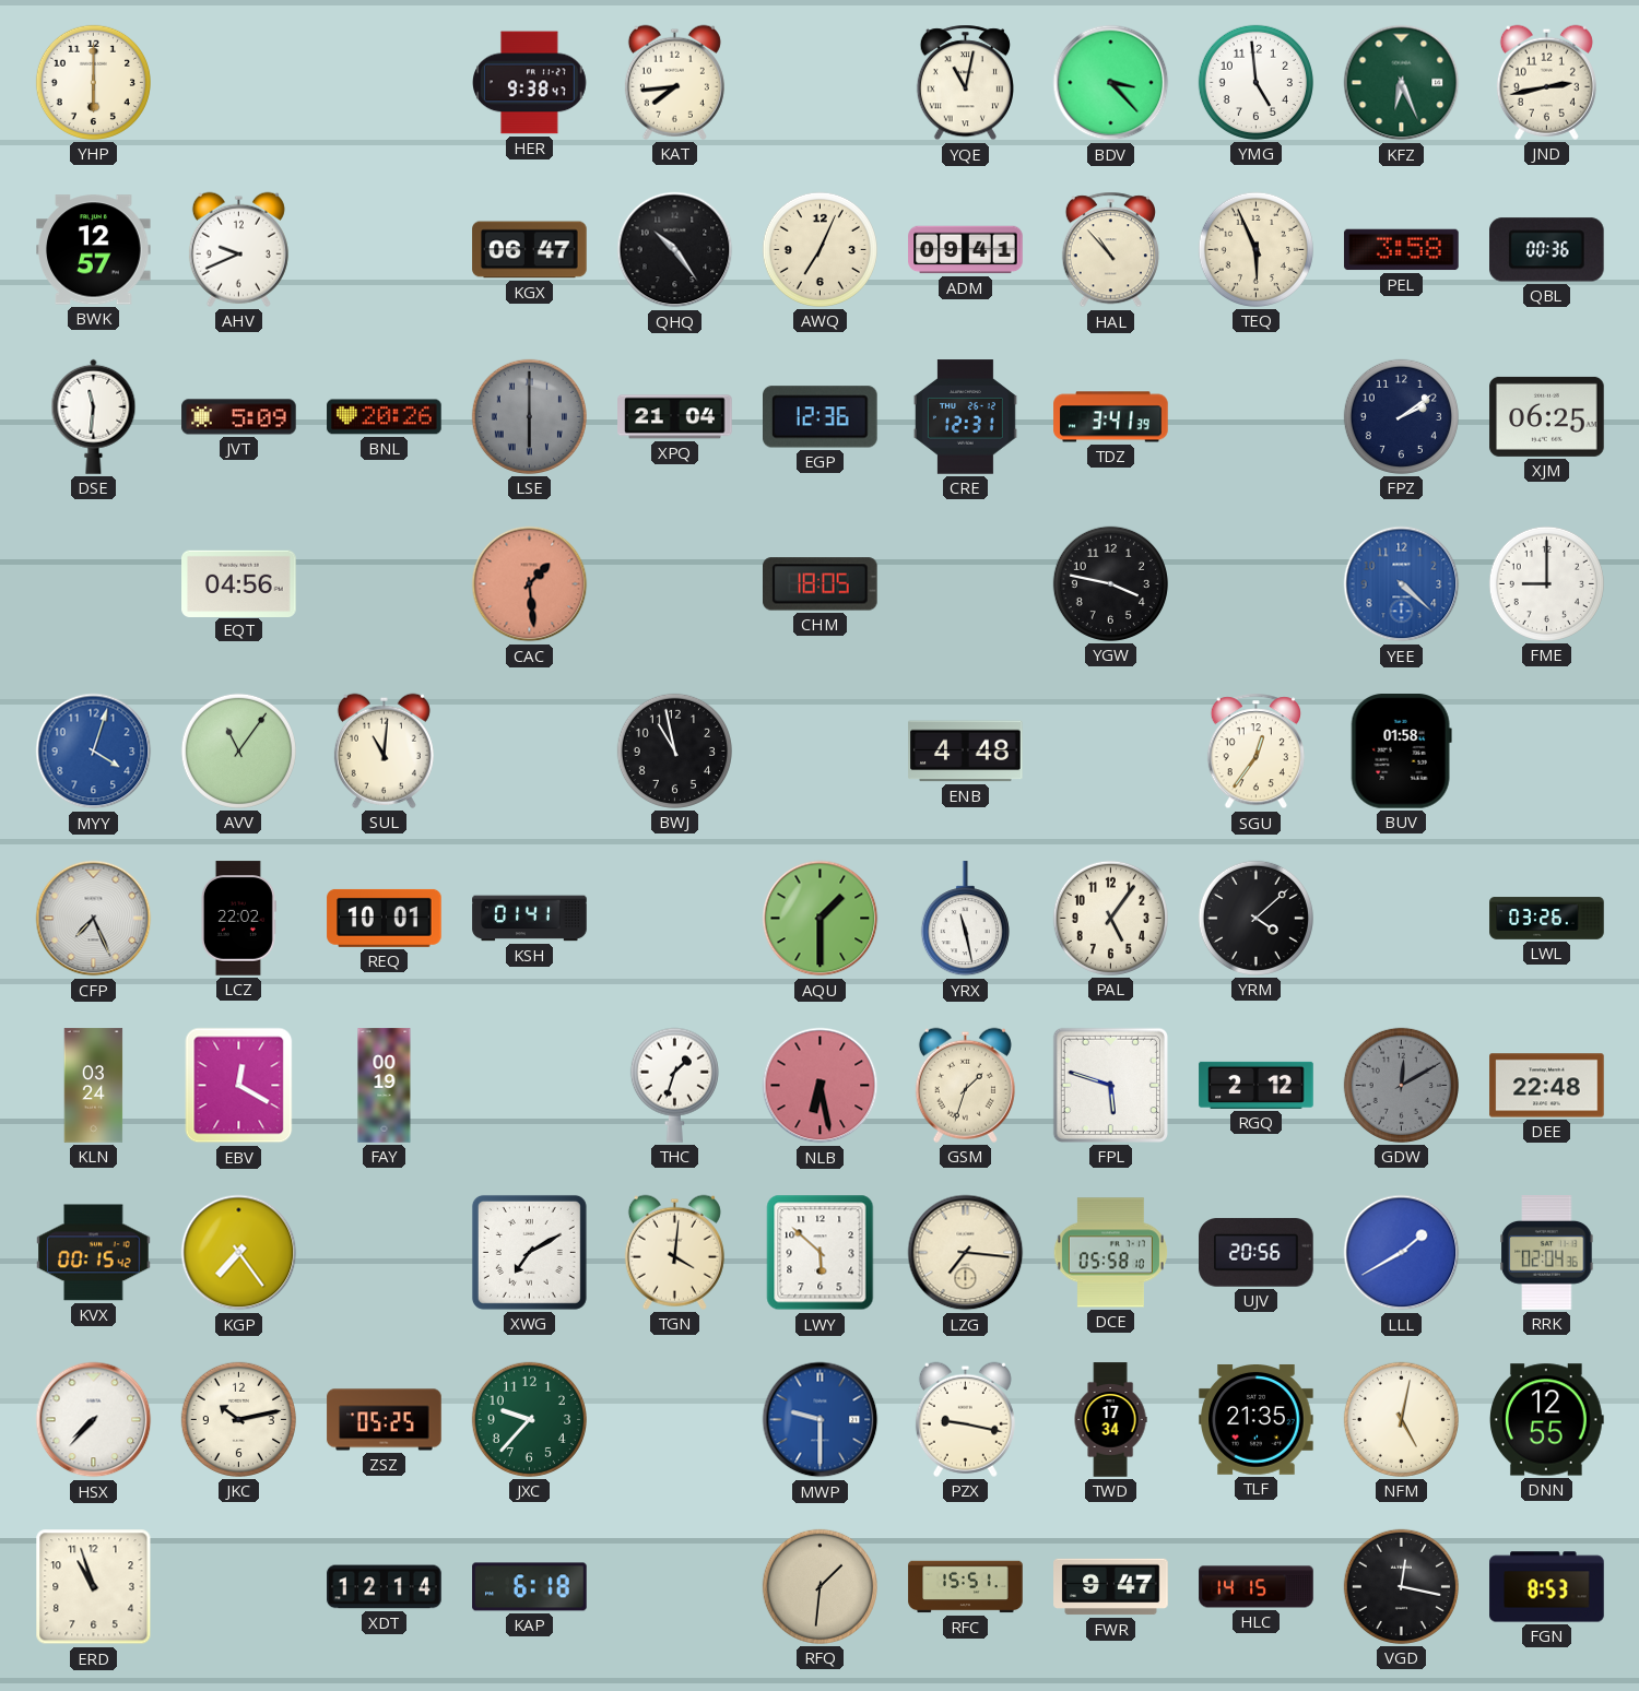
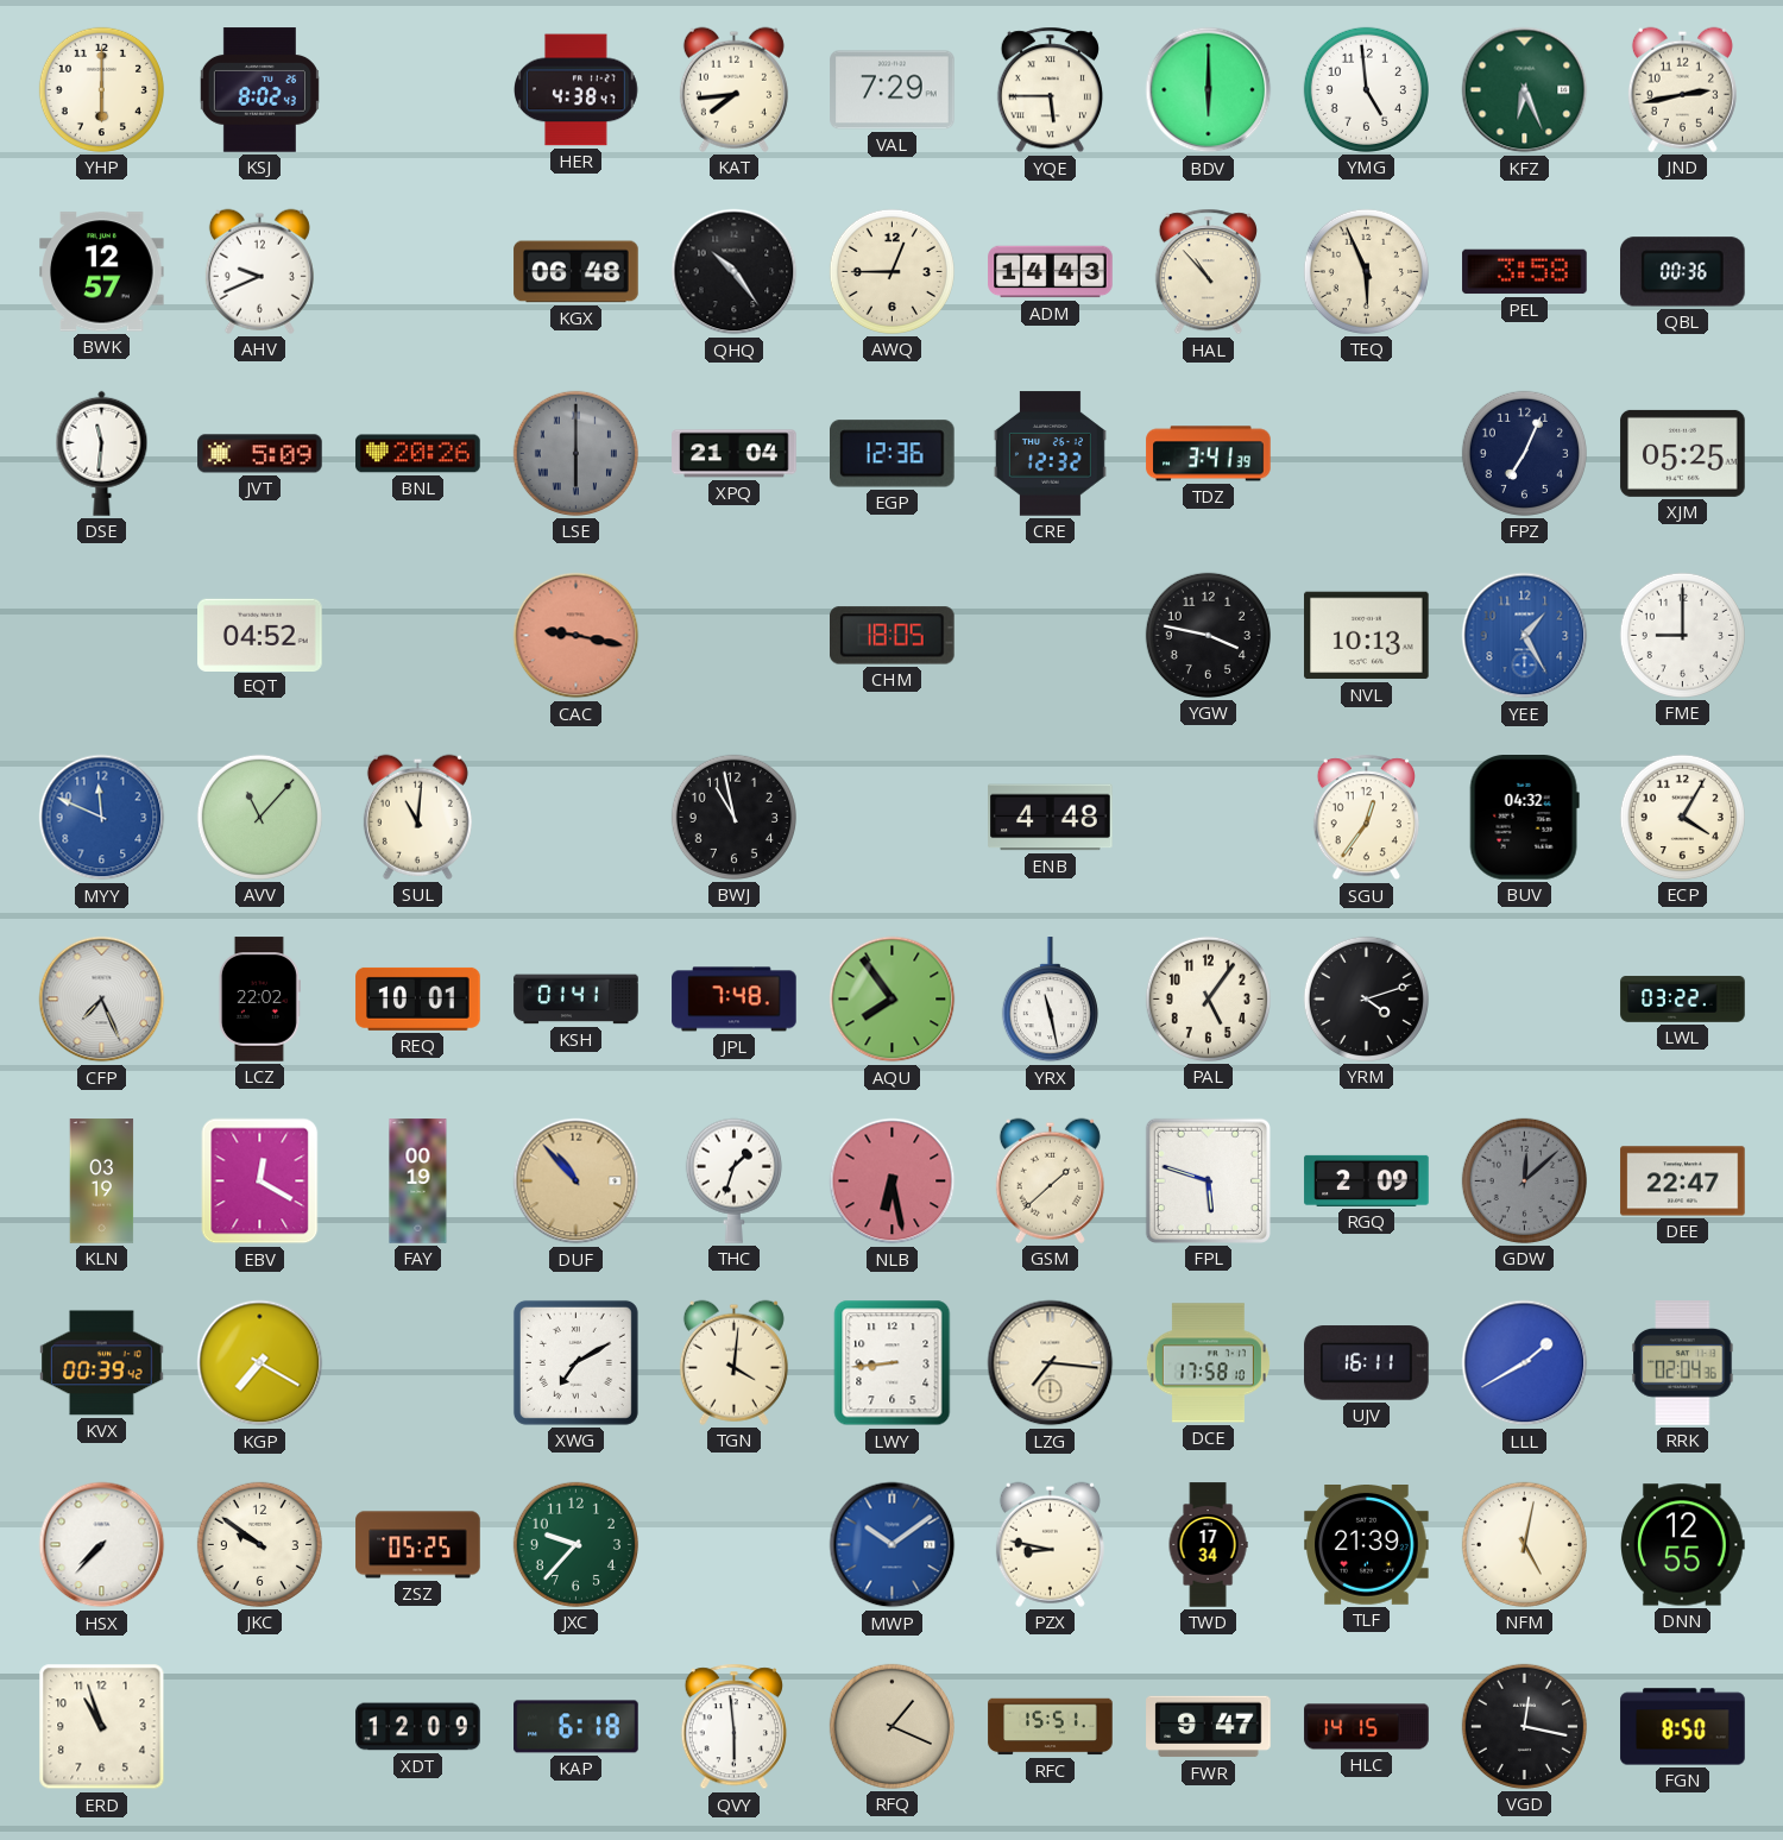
KSJ: none -> 8:02
HER: 9:38 -> 4:38
VAL: none -> 7:29
YQE: 11:02 -> 5:45
BDV: 3:23 -> 6:00
KGX: 06:47 -> 06:48
AWQ: 7:04 -> 12:45
ADM: 09:41 -> 14:43
CRE: 12:31 -> 12:32
FPZ: 2:09 -> 7:04
XJM: 06:25 -> 05:25
EQT: 04:56 -> 04:52
CAC: 1:29 -> 9:17
NVL: none -> 10:13
YEE: 4:22 -> 1:25
MYY: 4:03 -> 11:49
AVV: 11:06 -> 11:07
BUV: 01:58 -> 04:32
ECP: none -> 4:05
JPL: none -> 7:48
AQU: 1:30 -> 7:54
YRM: 4:08 -> 4:12
LWL: 03:26 -> 03:22
KLN: 03:24 -> 03:19
DUF: none -> 10:53
GSM: 1:33 -> 1:38
RGQ: 2:12 -> 2:09
GDW: 12:10 -> 12:08
DEE: 22:48 -> 22:47
KVX: 00:15 -> 00:39
KGP: 7:24 -> 7:20
LWY: 5:52 -> 8:44
DCE: 05:58 -> 17:58
UJV: 20:56 -> 16:11
JKC: 10:13 -> 9:51
MWP: 9:30 -> 10:09
PZX: 9:17 -> 8:47
TLF: 21:35 -> 21:39
XDT: 12:14 -> 12:09
QVY: none -> 5:59
RFQ: 1:31 -> 1:19
FGN: 8:53 -> 8:50
